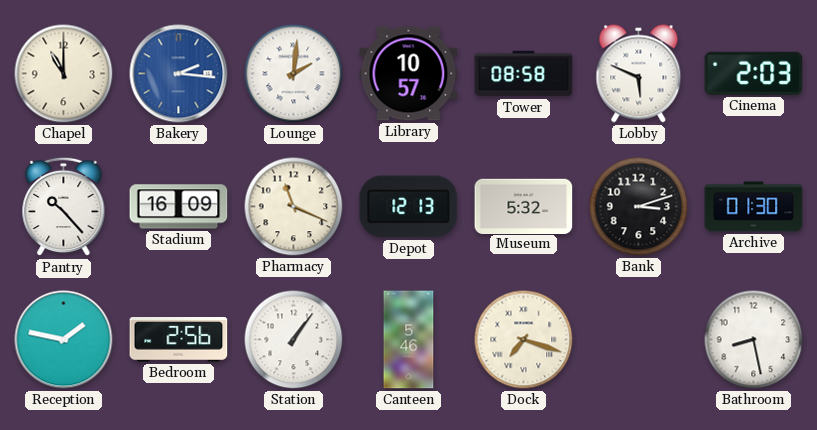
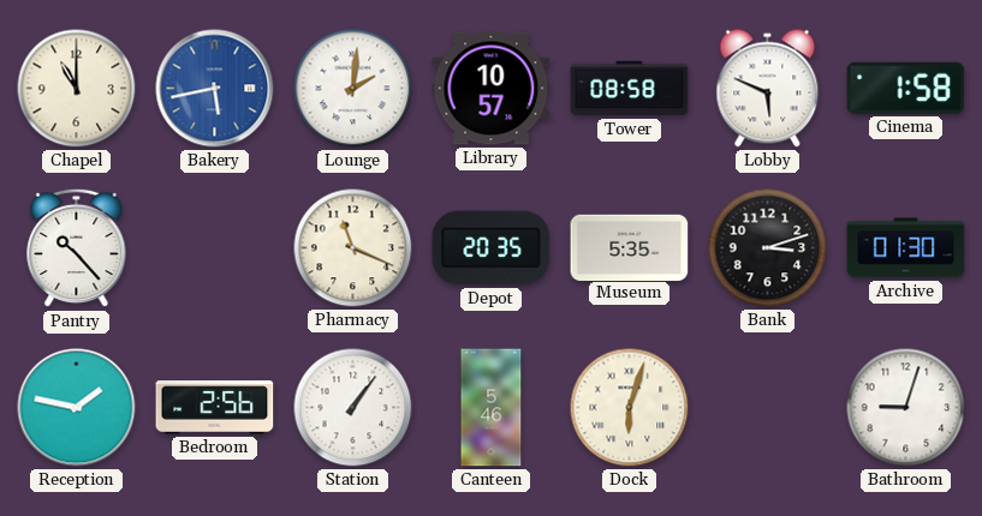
Bakery: 2:16 -> 5:43
Cinema: 2:03 -> 1:58
Stadium: 16:09 -> none
Depot: 12:13 -> 20:35
Museum: 5:32 -> 5:35
Dock: 7:18 -> 6:03
Bathroom: 8:28 -> 9:03
